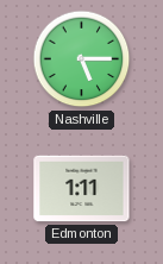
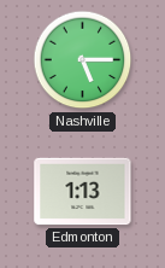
Edmonton: 1:11 -> 1:13
